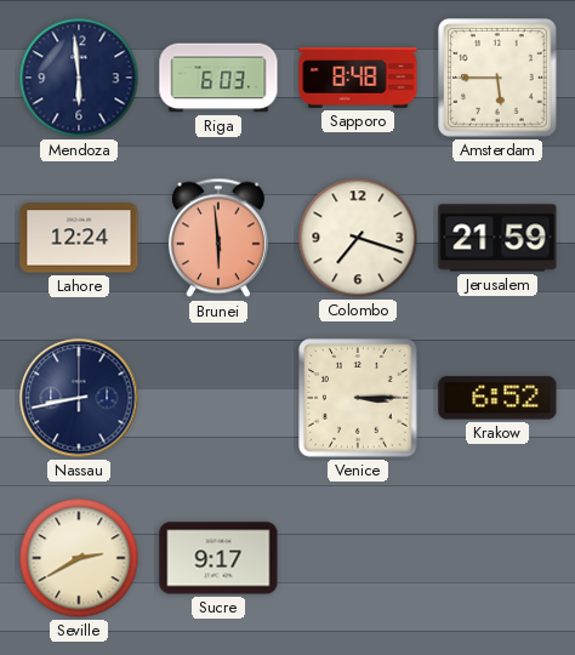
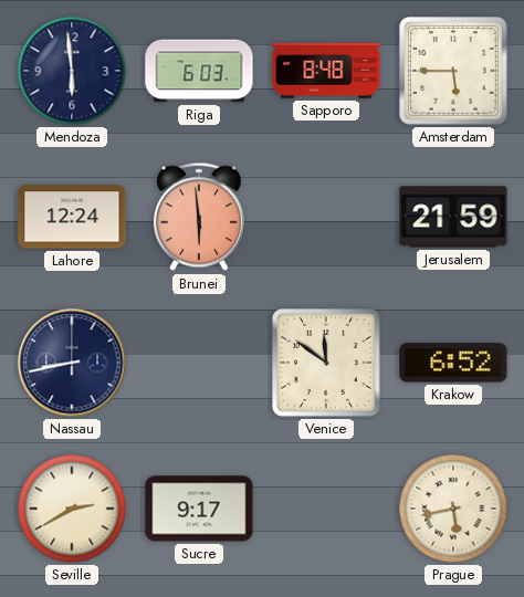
Colombo: 7:18 -> none
Venice: 3:15 -> 11:51
Prague: none -> 5:43
